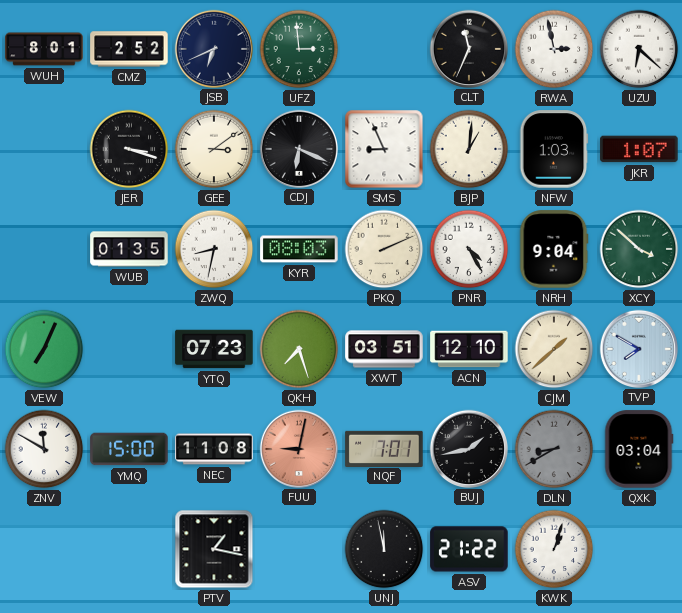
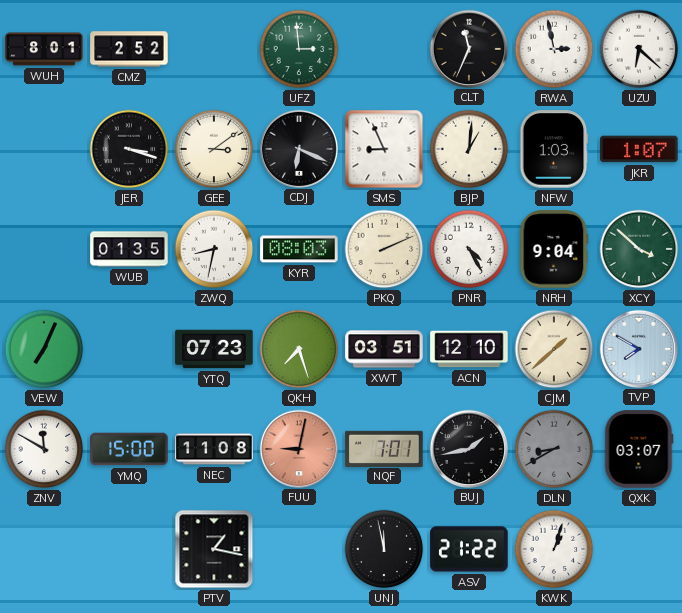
JSB: 6:41 -> none
QXK: 03:04 -> 03:07
